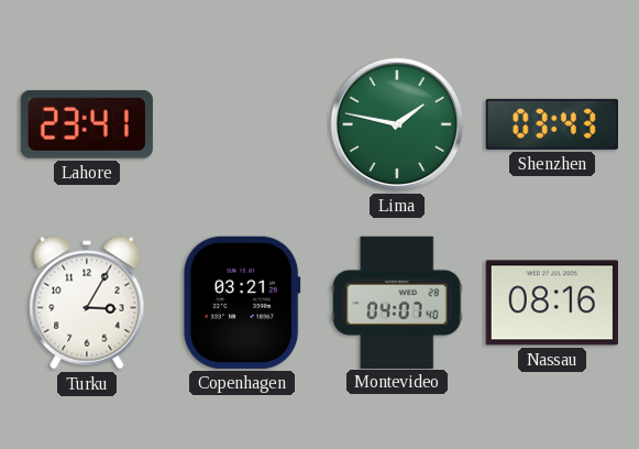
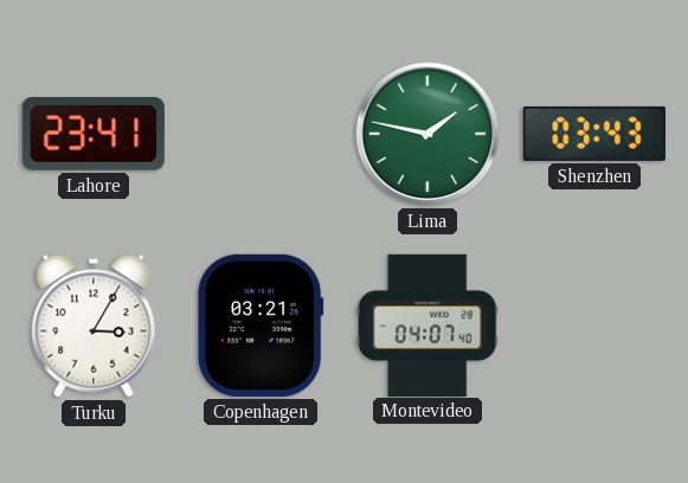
Nassau: 08:16 -> none
